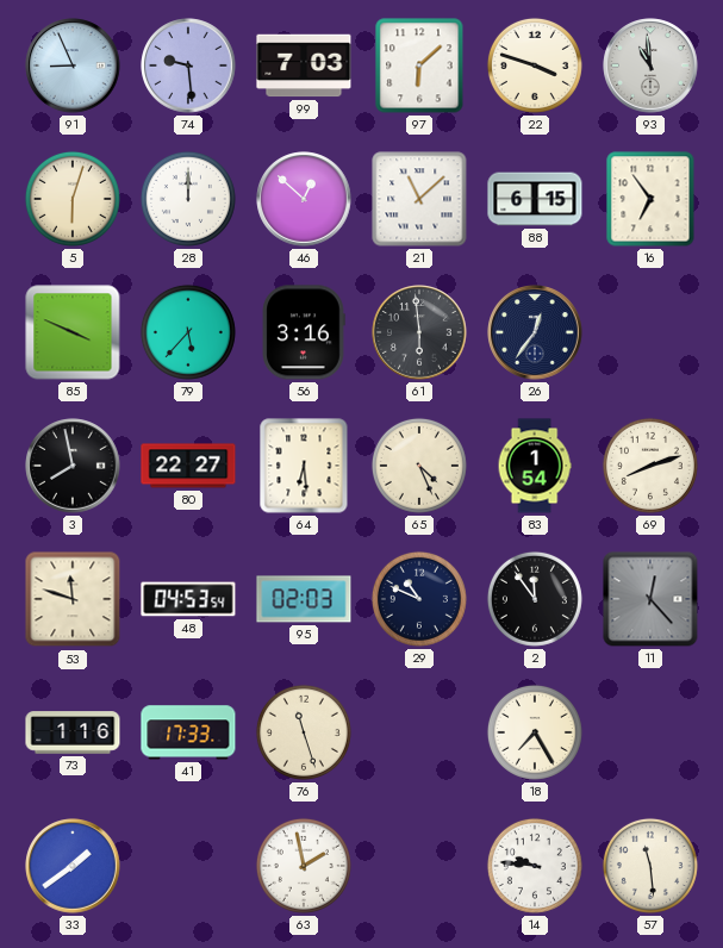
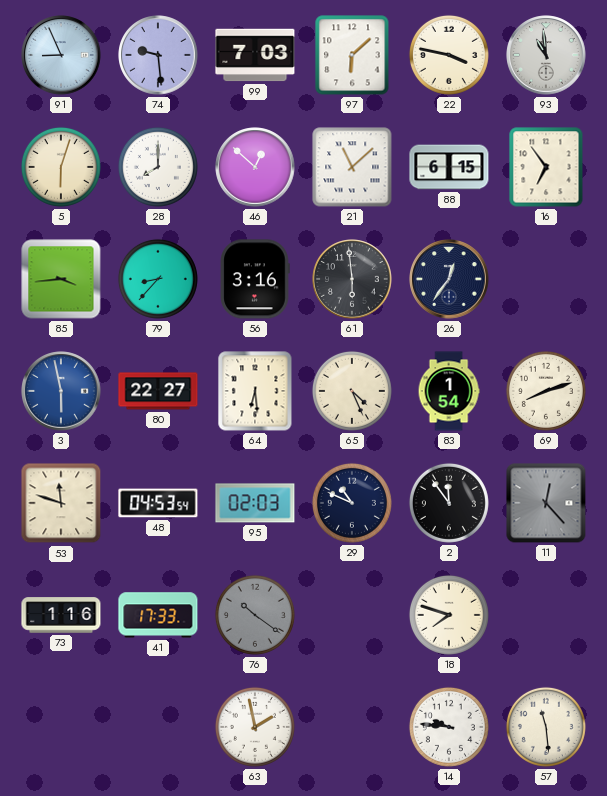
22: 3:48 -> 3:47
28: 12:00 -> 8:00
85: 3:49 -> 3:44
79: 5:37 -> 8:37
3: 7:58 -> 5:58
3 dial: black -> blue
76: 11:27 -> 10:21
76 dial: cream -> grey
18: 7:25 -> 7:48
33: 1:39 -> none
